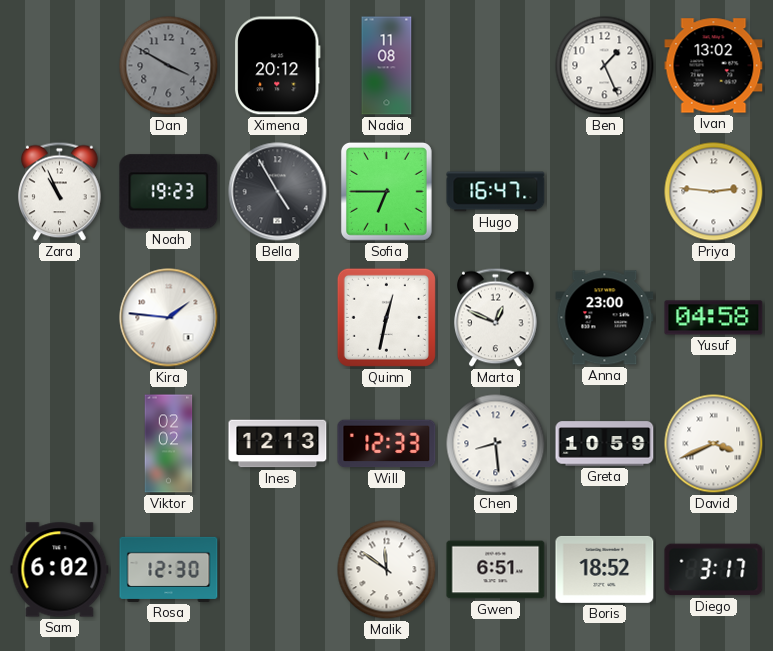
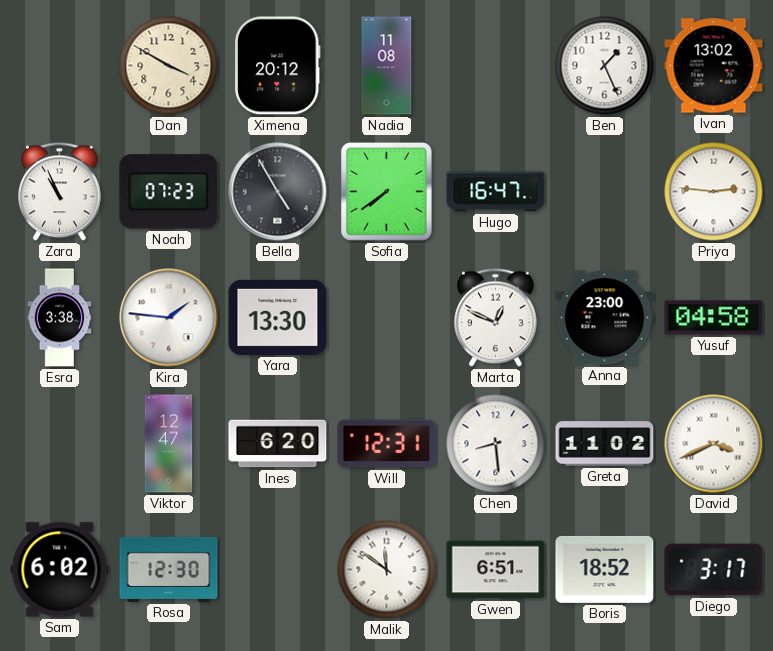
Dan dial: grey -> cream
Noah: 19:23 -> 07:23
Sofia: 6:45 -> 7:39
Esra: none -> 3:38
Yara: none -> 13:30
Quinn: 12:32 -> none
Viktor: 02:02 -> 12:47
Ines: 12:13 -> 6:20
Will: 12:33 -> 12:31
Greta: 10:59 -> 11:02
